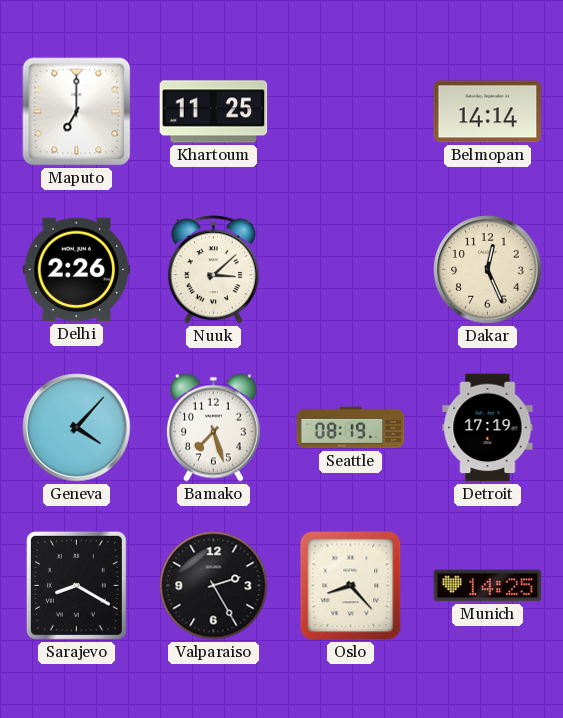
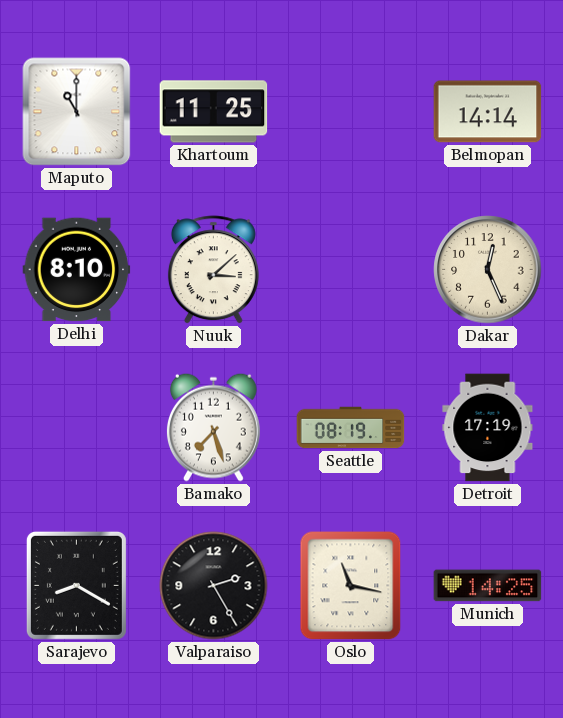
Maputo: 7:00 -> 11:00
Delhi: 2:26 -> 8:10
Geneva: 4:07 -> none
Oslo: 8:23 -> 11:17
